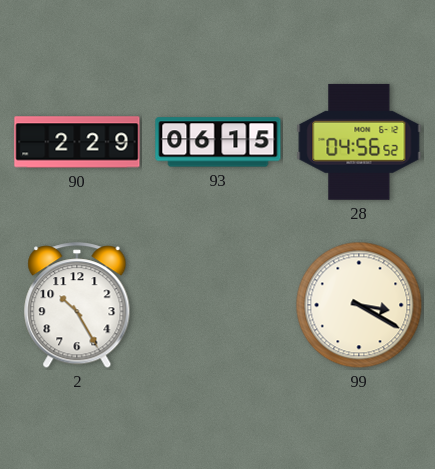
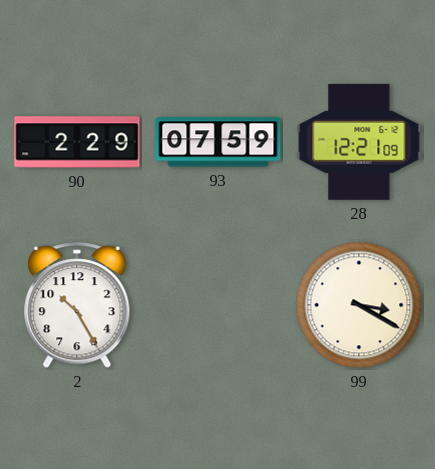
93: 06:15 -> 07:59
28: 04:56 -> 12:21
